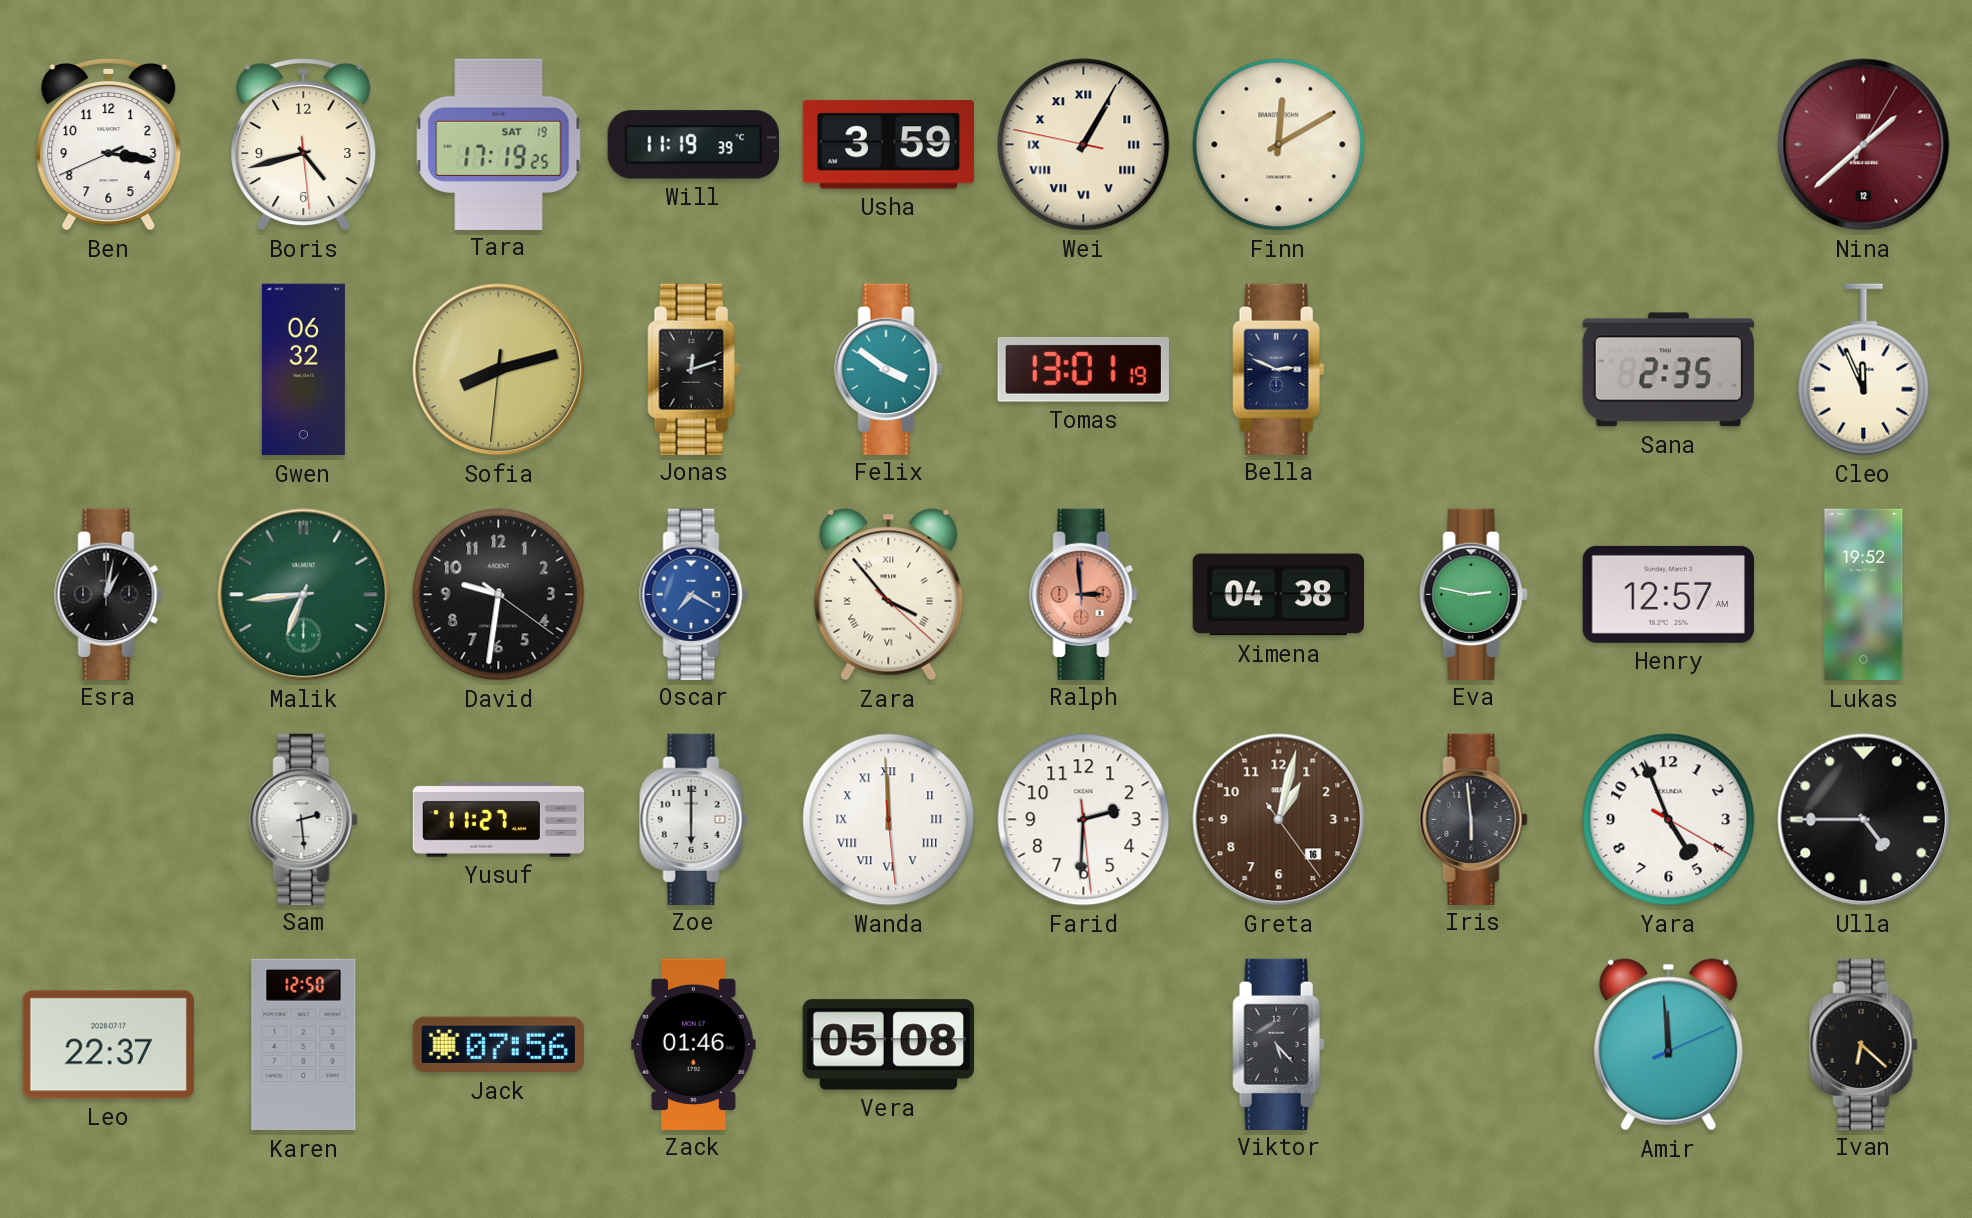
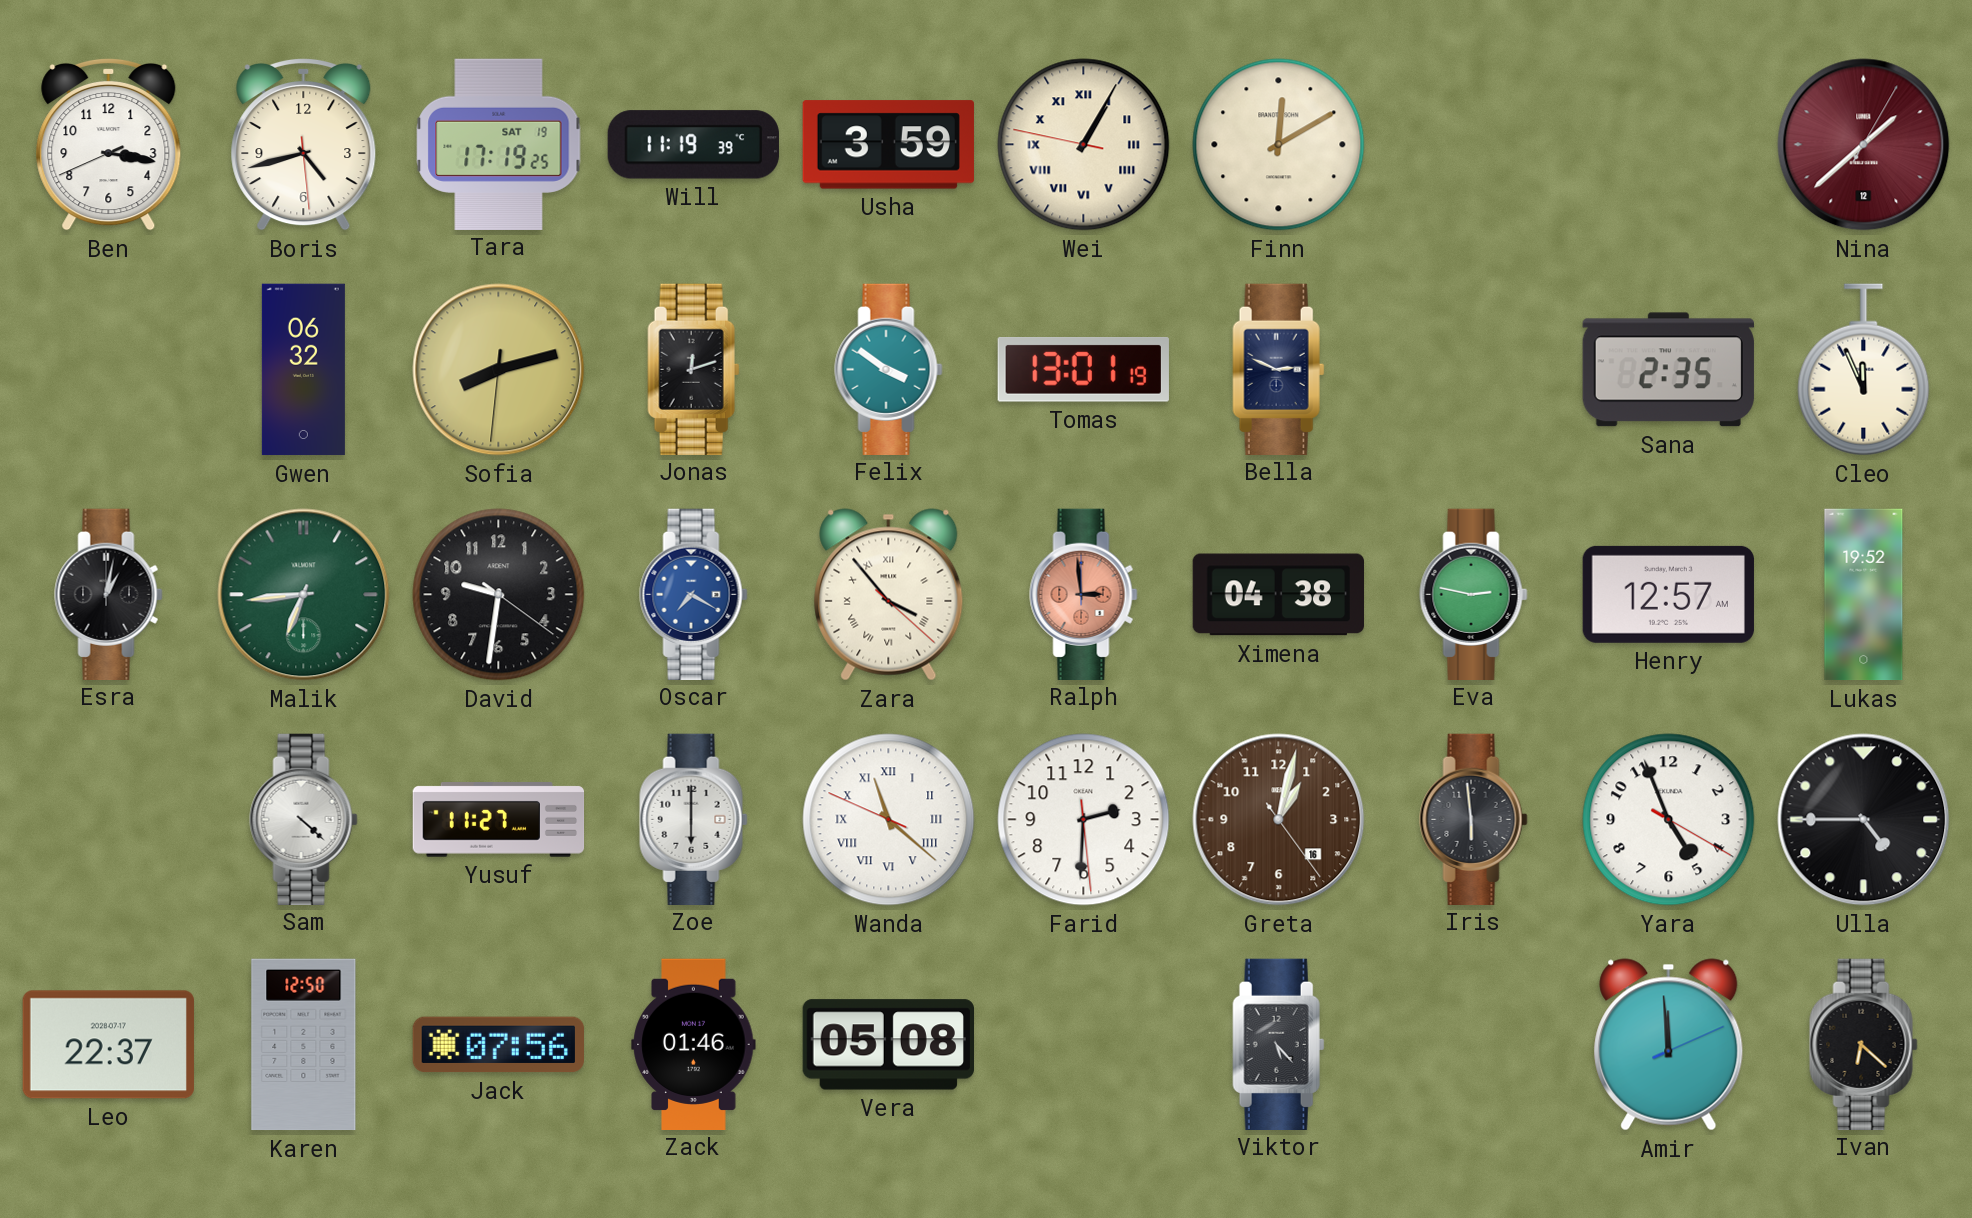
Sam: 2:29 -> 4:22
Wanda: 11:59 -> 11:21
